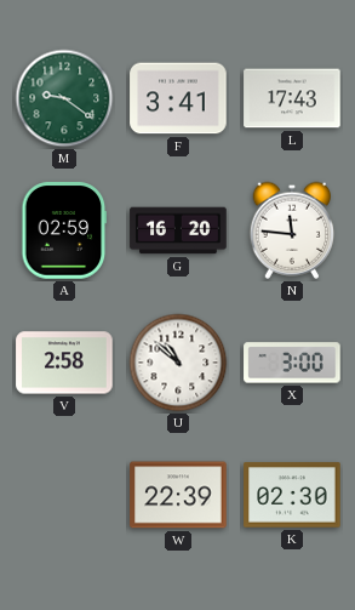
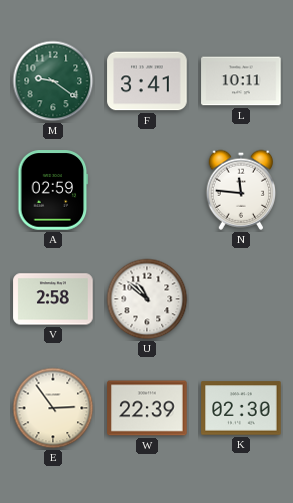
L: 17:43 -> 10:11
G: 16:20 -> none
X: 3:00 -> none
E: none -> 2:54
